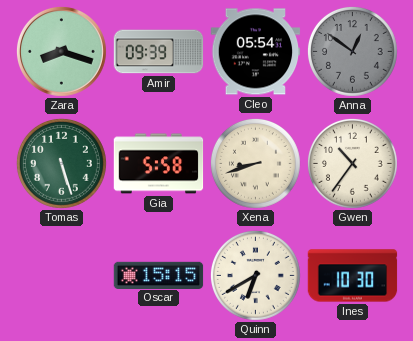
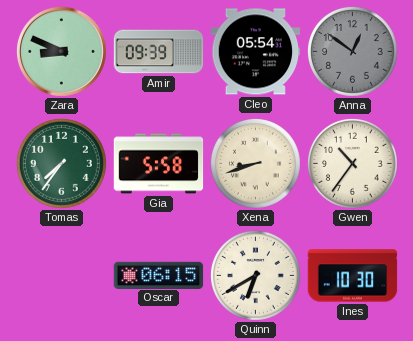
Zara: 8:18 -> 8:49
Tomas: 5:27 -> 7:36
Oscar: 15:15 -> 06:15
